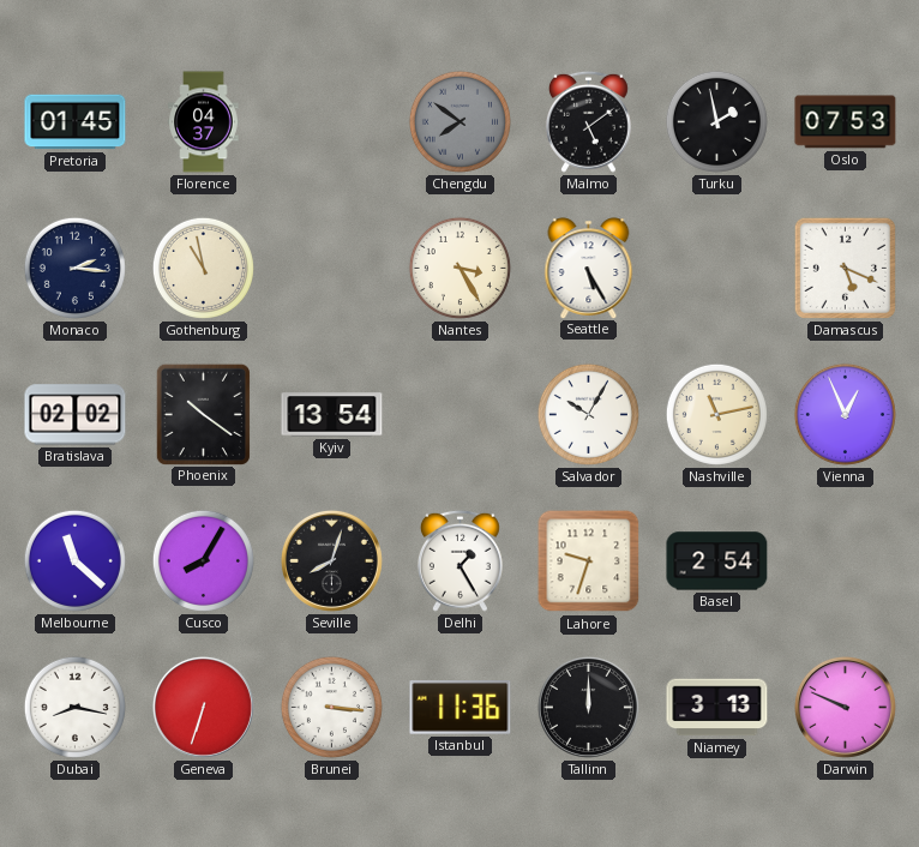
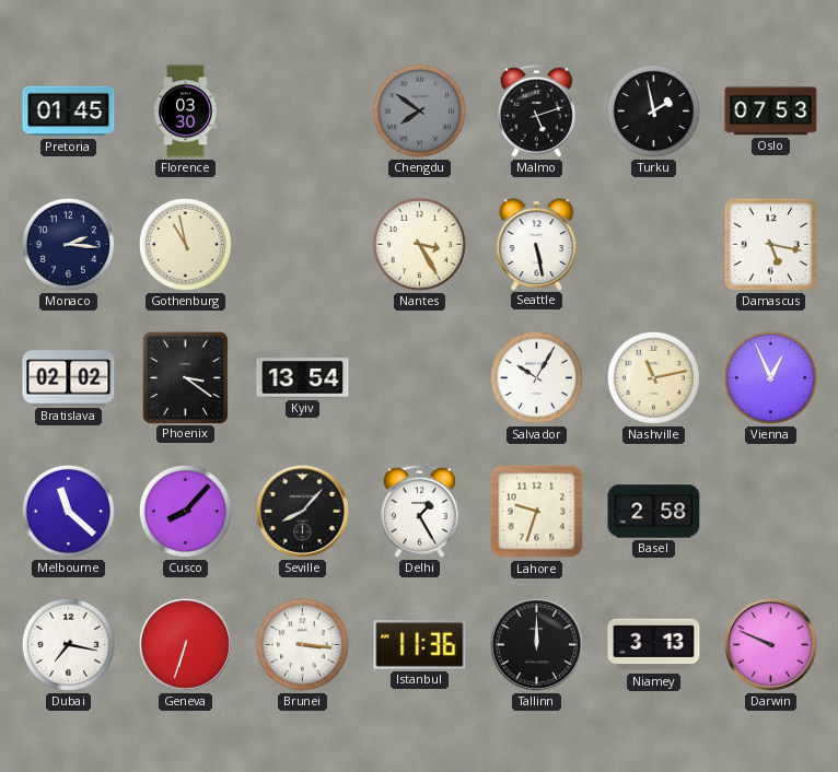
Florence: 04:37 -> 03:30
Malmo: 5:09 -> 5:12
Seattle: 5:25 -> 5:28
Damascus: 5:19 -> 5:17
Phoenix: 10:21 -> 3:21
Cusco: 8:05 -> 8:07
Seville: 8:03 -> 8:07
Basel: 2:54 -> 2:58
Dubai: 8:17 -> 7:17
